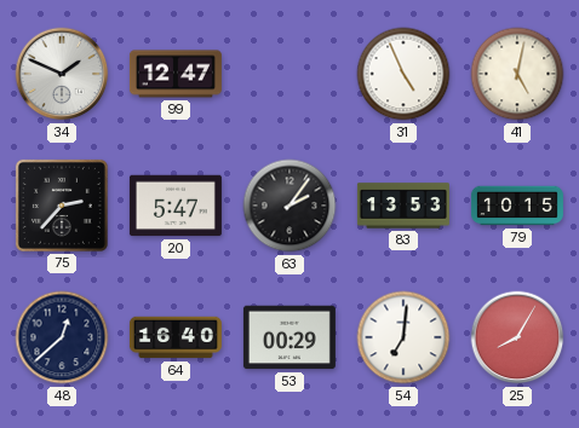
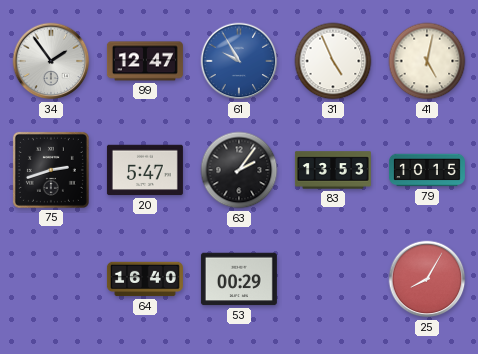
34: 1:49 -> 1:54
61: none -> 9:55
75: 2:37 -> 2:42
48: 12:38 -> none
54: 7:01 -> none
